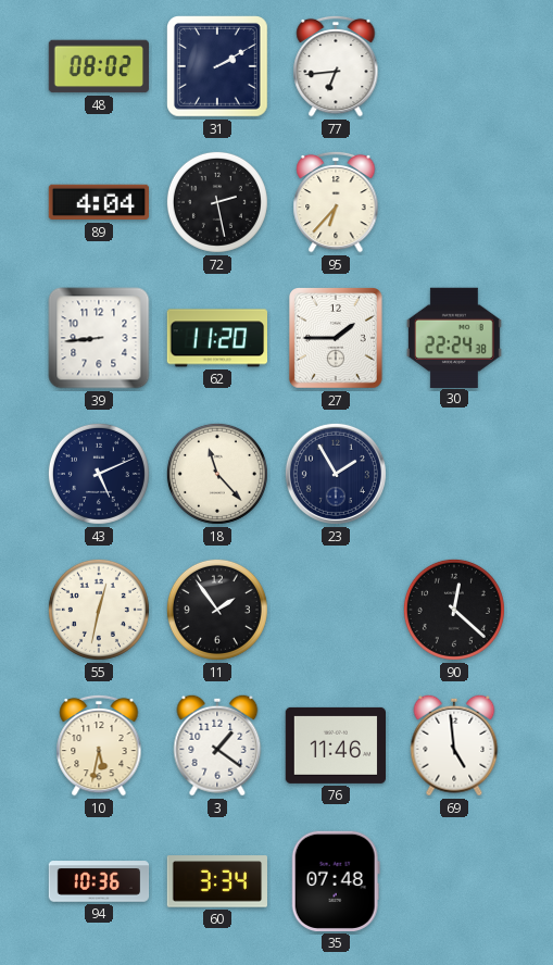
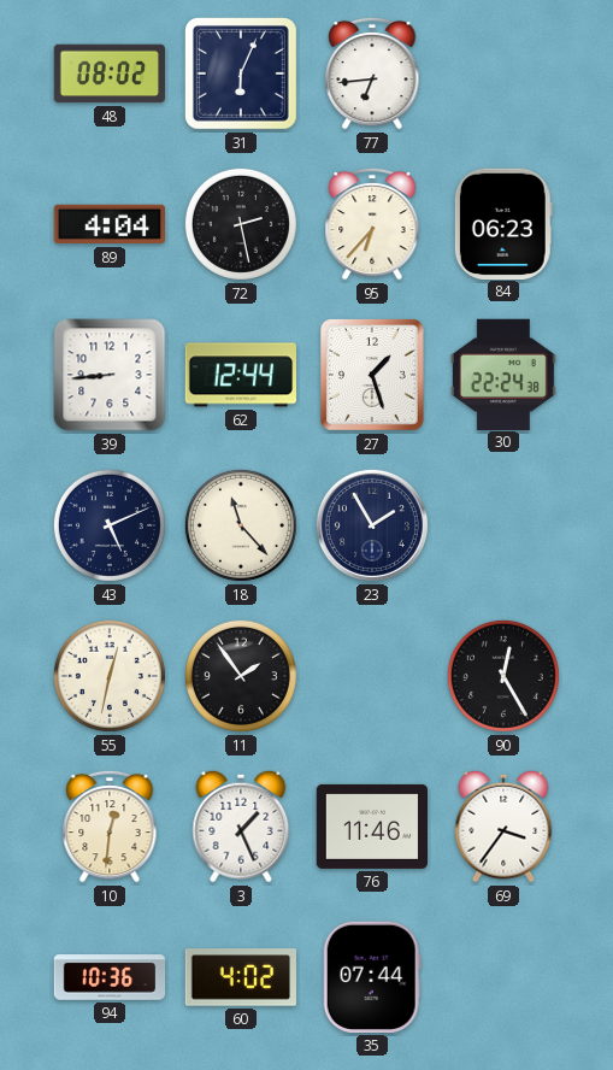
31: 2:10 -> 6:04
84: none -> 06:23
62: 11:20 -> 12:44
27: 1:45 -> 1:27
90: 12:22 -> 12:25
10: 5:32 -> 12:31
3: 1:21 -> 1:26
69: 4:59 -> 3:36
60: 3:34 -> 4:02
35: 07:48 -> 07:44
